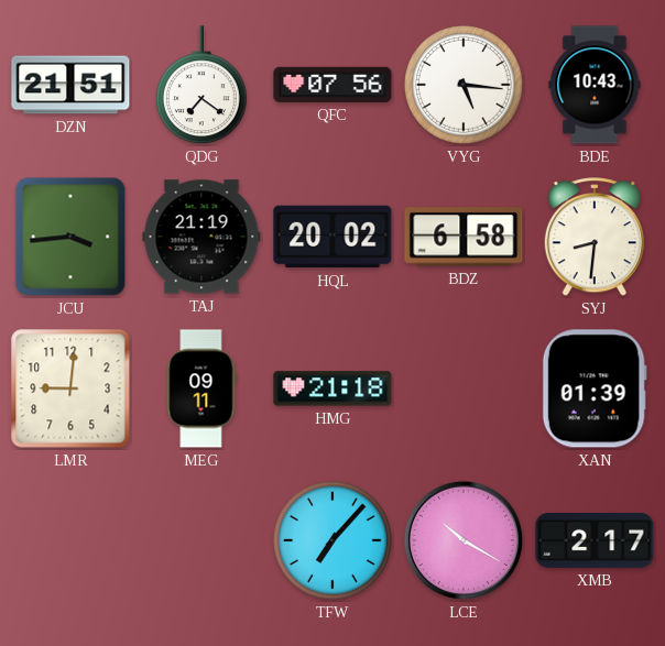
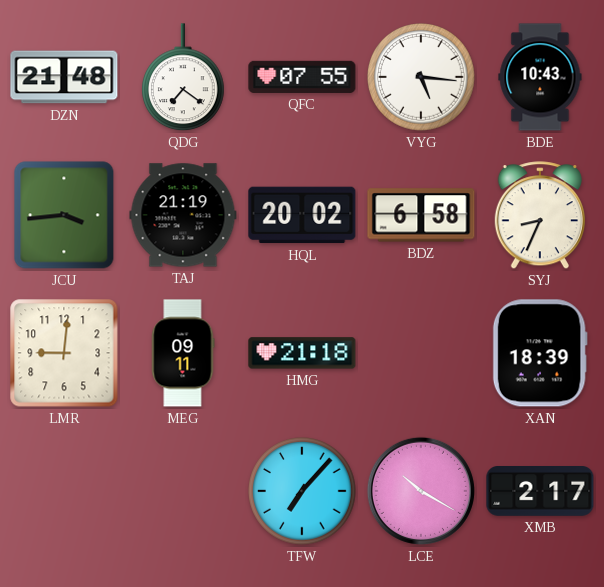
DZN: 21:51 -> 21:48
QFC: 07:56 -> 07:55
SYJ: 8:31 -> 8:34
XAN: 01:39 -> 18:39
